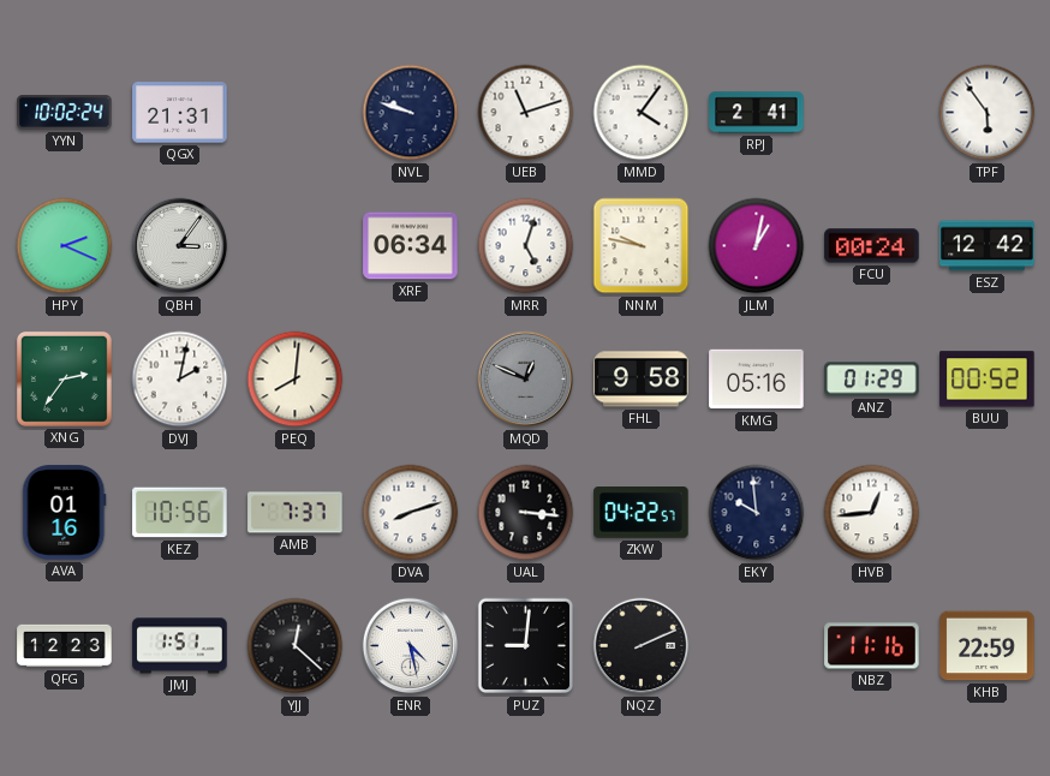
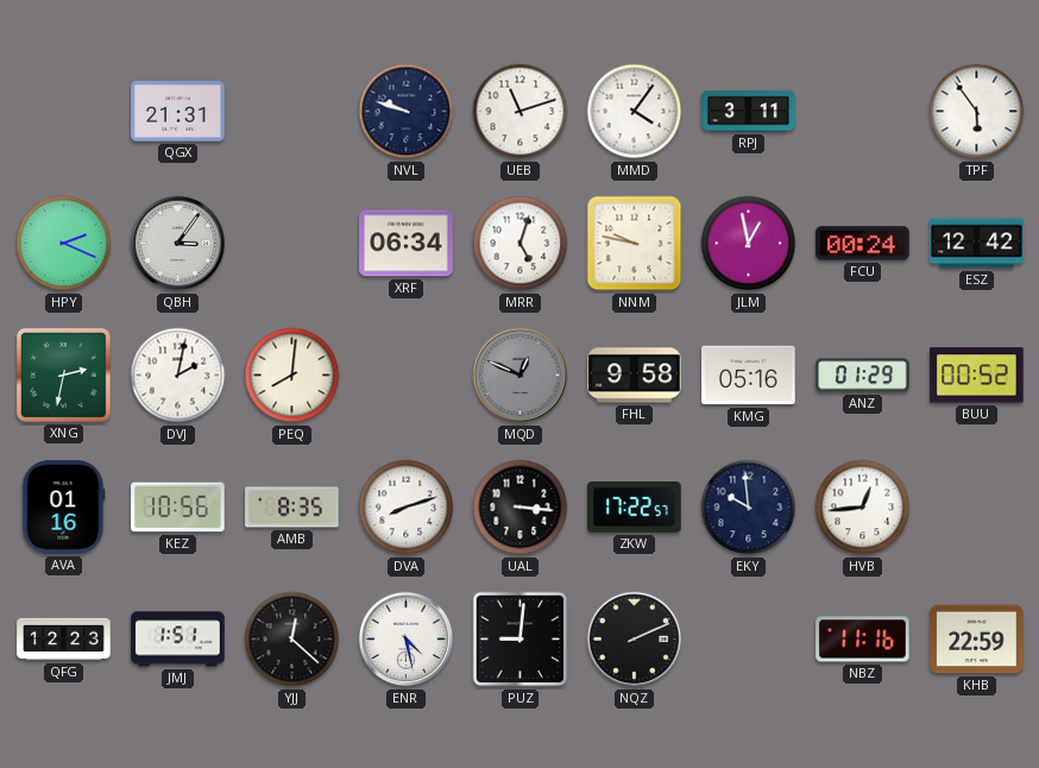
YYN: 10:02 -> none
RPJ: 2:41 -> 3:11
JLM: 1:02 -> 12:58
XNG: 2:36 -> 2:32
AMB: 7:37 -> 8:35
ZKW: 04:22 -> 17:22
